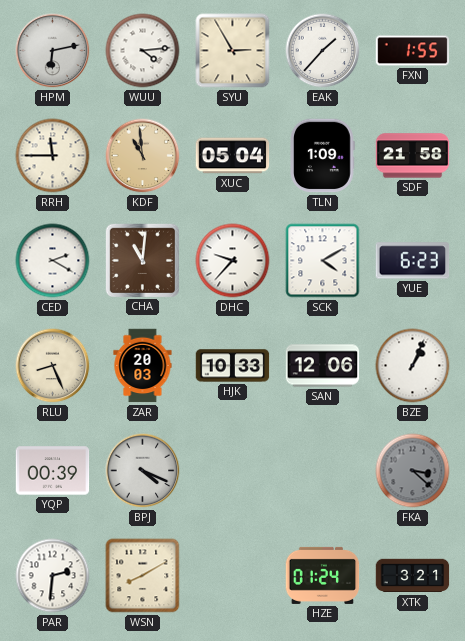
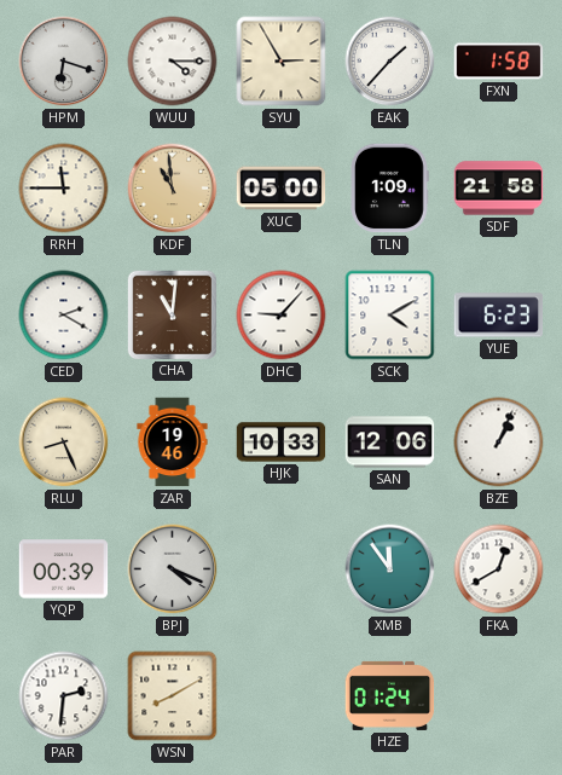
HPM: 6:13 -> 6:18
WUU: 4:14 -> 4:15
FXN: 1:55 -> 1:58
XUC: 05:04 -> 05:00
DHC: 9:37 -> 9:07
ZAR: 20:03 -> 19:46
XMB: none -> 11:54
FKA: 3:22 -> 12:40
FKA dial: grey -> white
XTK: 3:21 -> none
